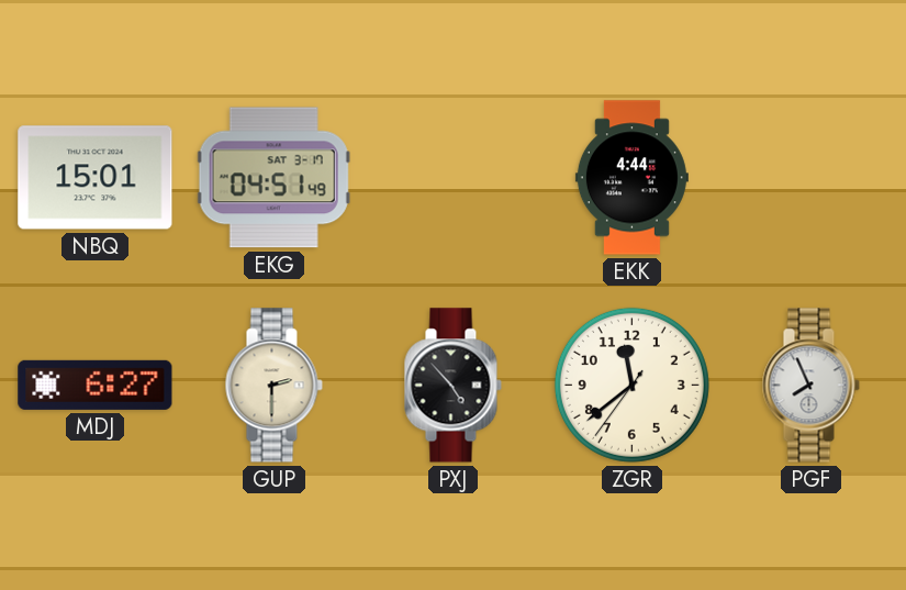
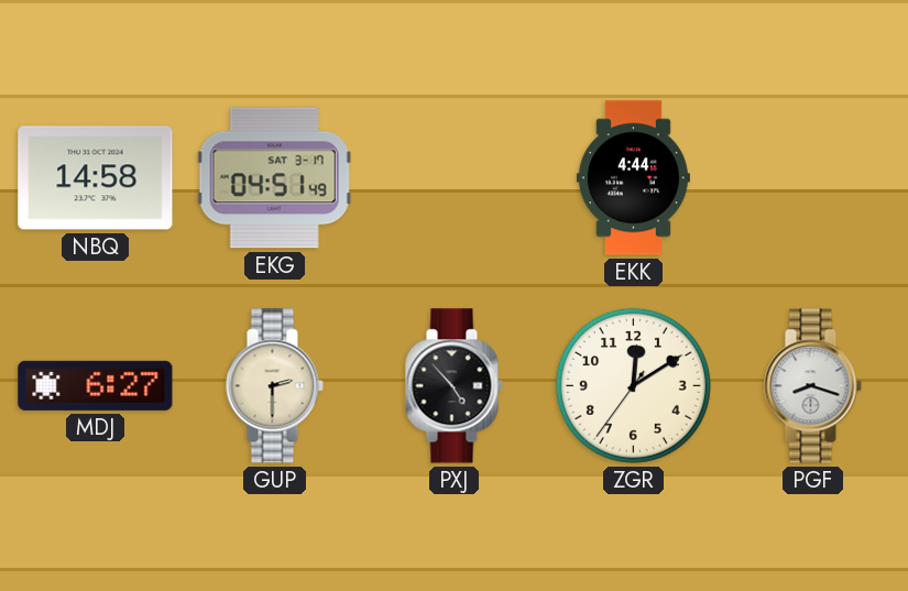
NBQ: 15:01 -> 14:58
ZGR: 11:38 -> 12:09
PGF: 7:56 -> 8:18
